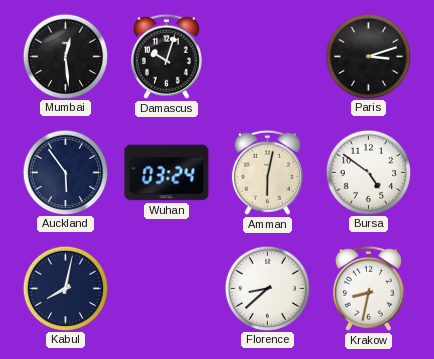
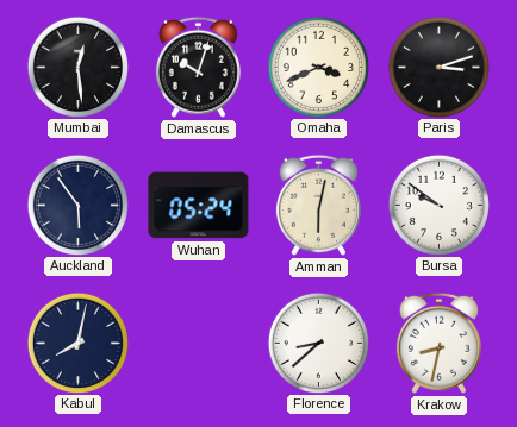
Omaha: none -> 3:41
Wuhan: 03:24 -> 05:24
Bursa: 4:51 -> 9:51
